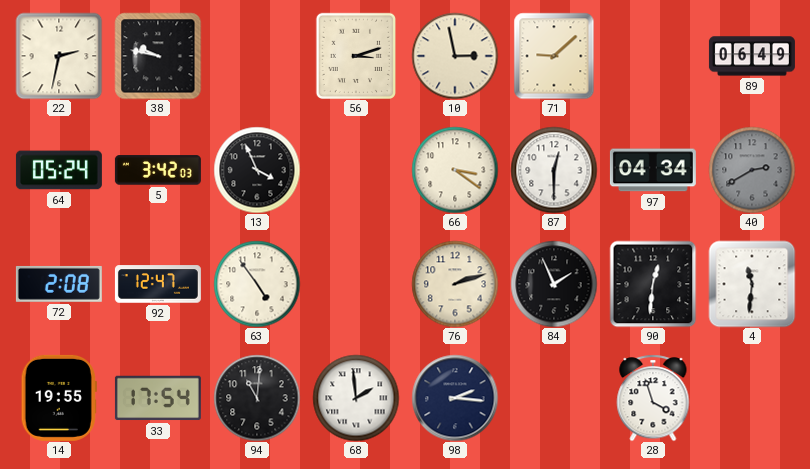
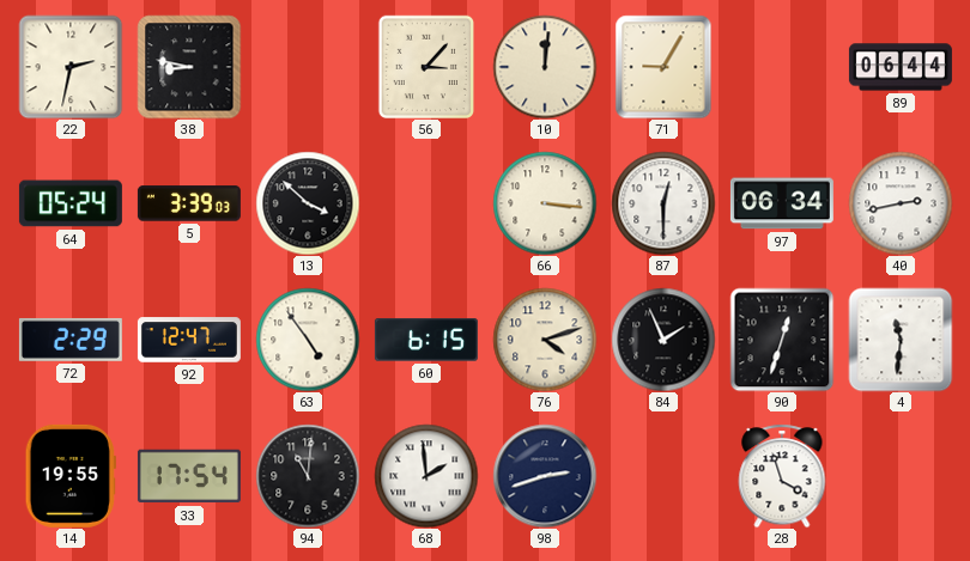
38: 9:47 -> 8:47
56: 3:12 -> 3:07
10: 2:58 -> 12:01
71: 9:08 -> 9:05
89: 06:49 -> 06:44
5: 3:42 -> 3:39
13: 3:56 -> 3:52
66: 3:21 -> 3:16
97: 04:34 -> 06:34
40: 2:40 -> 2:43
40 dial: grey -> white
72: 2:08 -> 2:29
60: none -> 6:15
76: 2:12 -> 4:12
90: 12:31 -> 12:33
98: 2:16 -> 2:42
